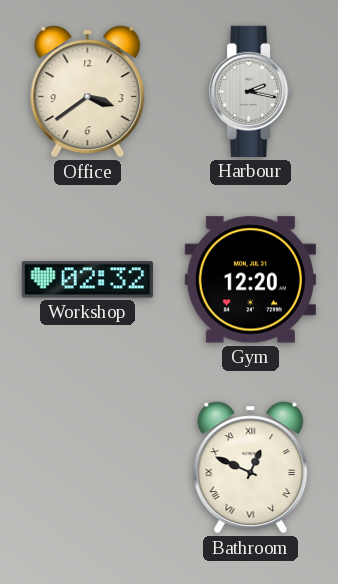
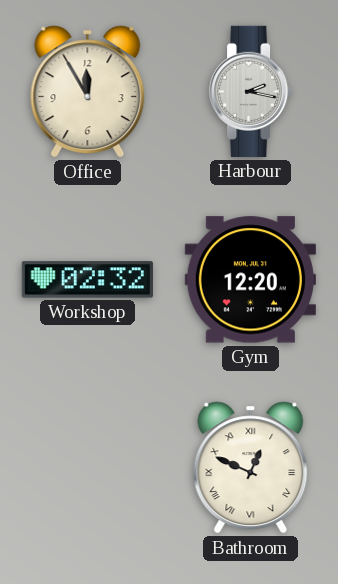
Office: 3:39 -> 11:55
